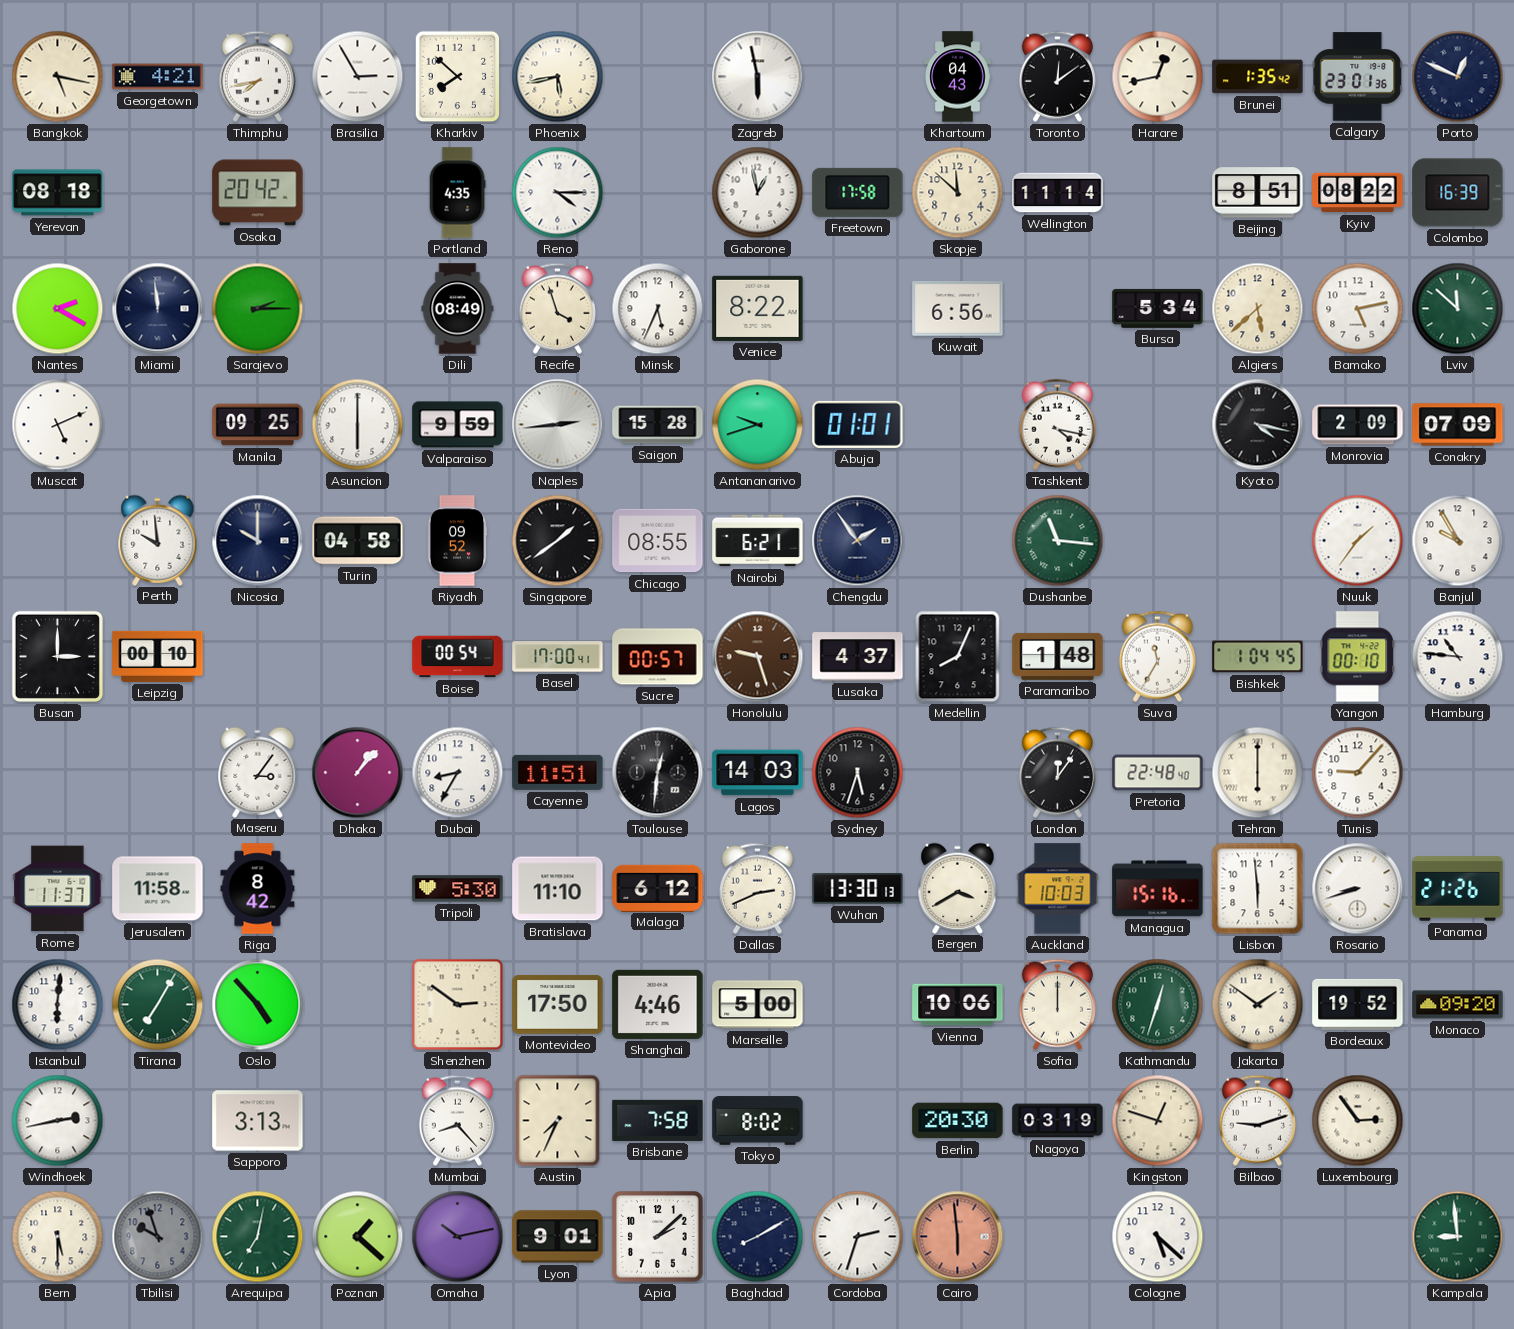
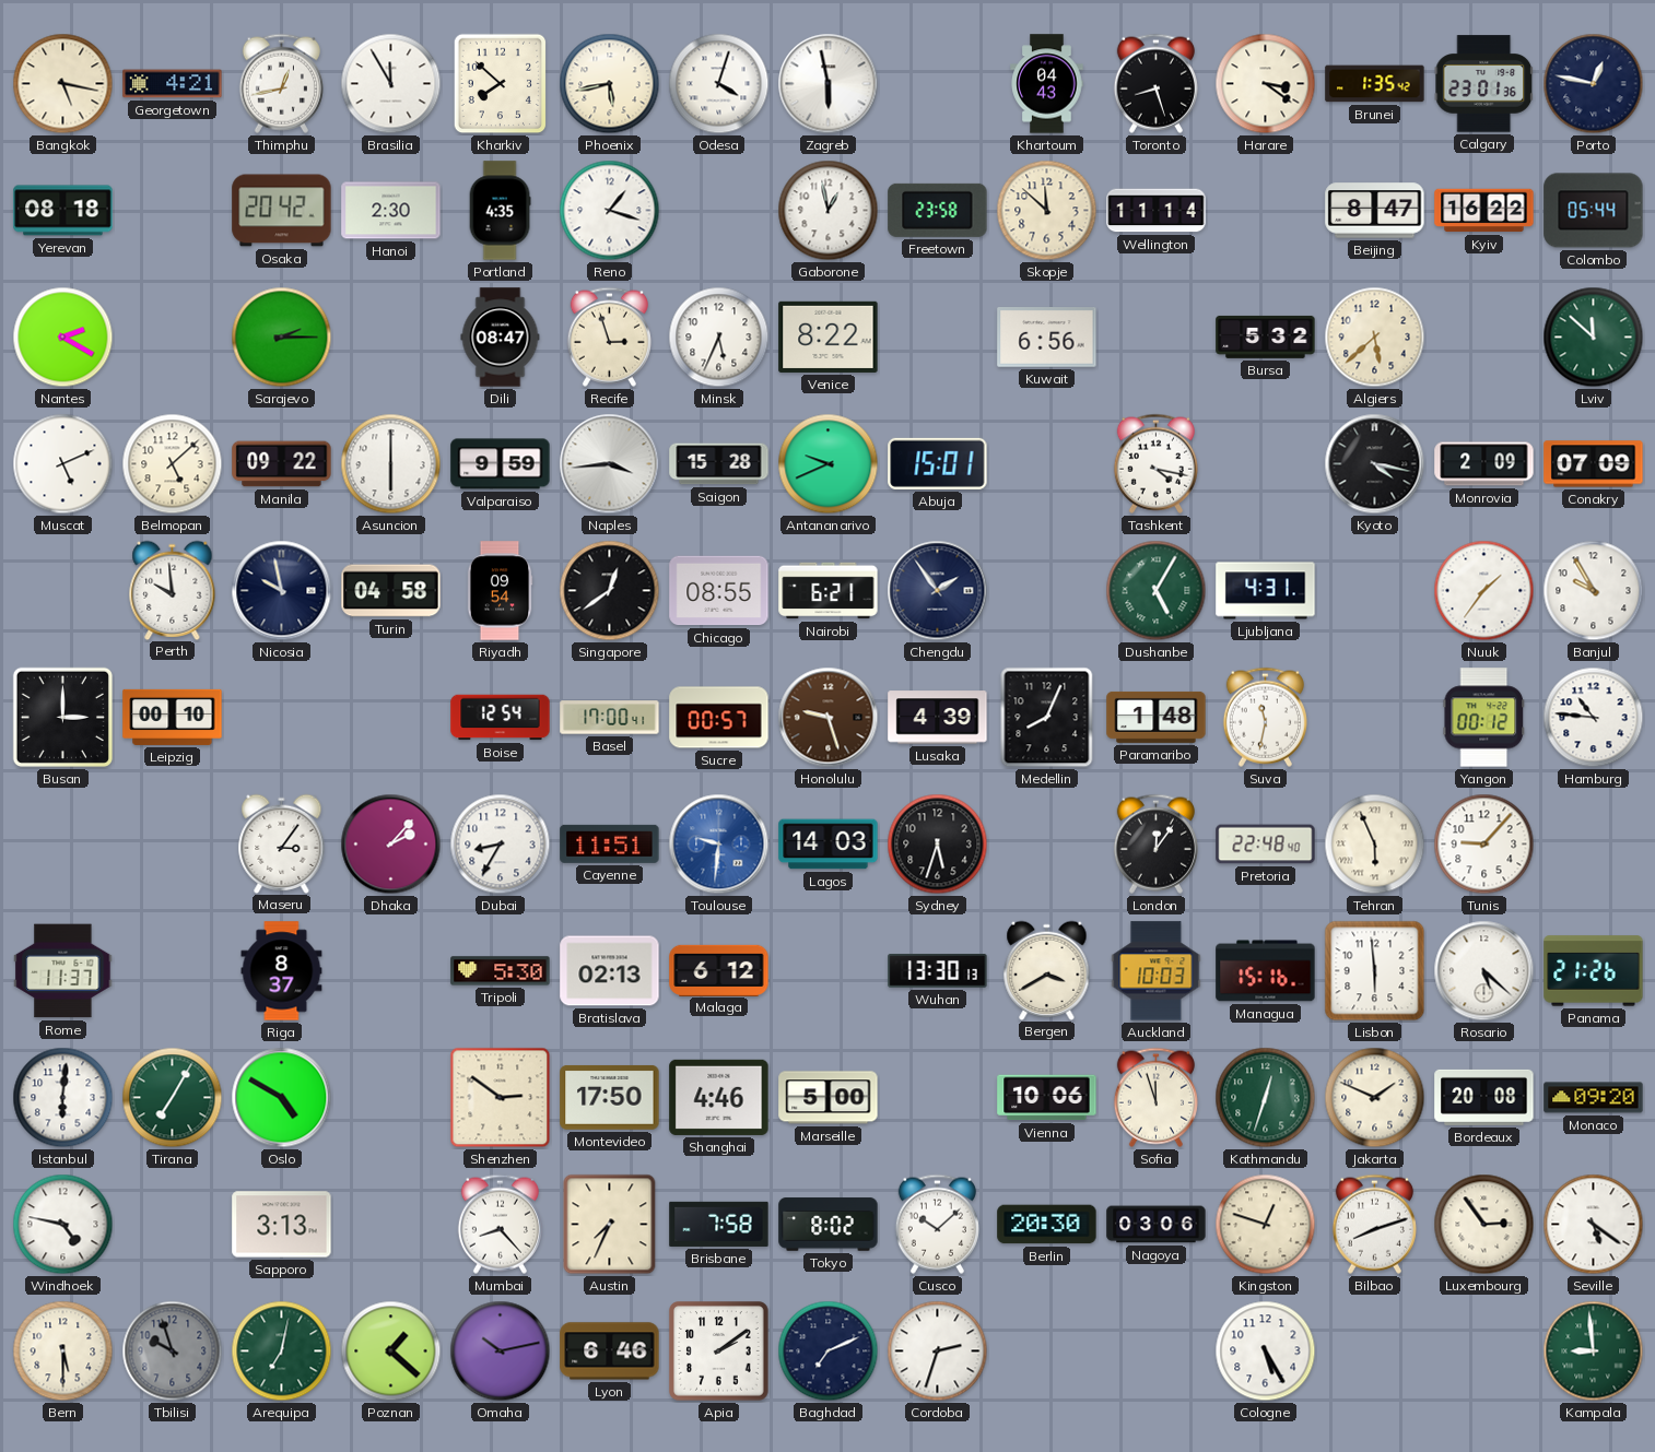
Thimphu: 7:43 -> 12:43
Brasilia: 2:55 -> 11:55
Odesa: none -> 4:03
Toronto: 12:09 -> 8:27
Harare: 12:43 -> 3:21
Porto: 12:49 -> 12:47
Hanoi: none -> 2:30
Reno: 4:15 -> 1:18
Freetown: 17:58 -> 23:58
Beijing: 8:51 -> 8:47
Kyiv: 08:22 -> 16:22
Colombo: 16:39 -> 05:44
Miami: 11:59 -> none
Dili: 08:49 -> 08:47
Recife: 3:57 -> 2:57
Bursa: 5:34 -> 5:32
Bamako: 5:13 -> none
Belmopan: none -> 5:08
Manila: 09:25 -> 09:22
Naples: 2:44 -> 3:44
Antananarivo: 9:42 -> 9:41
Abuja: 01:01 -> 15:01
Nicosia: 10:00 -> 9:58
Riyadh: 09:52 -> 09:54
Singapore: 1:39 -> 12:39
Dushanbe: 11:16 -> 5:05
Ljubljana: none -> 4:31
Boise: 00:54 -> 12:54
Lusaka: 4:37 -> 4:39
Suva: 11:35 -> 11:32
Bishkek: 1:04 -> none
Yangon: 00:10 -> 00:12
Dhaka: 1:07 -> 2:07
Toulouse: 12:31 -> 9:31
Toulouse dial: black -> blue
Tehran: 6:00 -> 5:56
Jerusalem: 11:58 -> none
Riga: 8:42 -> 8:37
Bratislava: 11:10 -> 02:13
Dallas: 2:41 -> none
Rosario: 8:42 -> 5:22
Oslo: 4:53 -> 4:50
Sofia: 12:00 -> 11:57
Jakarta: 1:51 -> 1:49
Bordeaux: 19:52 -> 20:08
Windhoek: 2:43 -> 4:47
Cusco: none -> 10:08
Nagoya: 03:19 -> 03:06
Bilbao: 9:12 -> 8:12
Seville: none -> 5:21
Lyon: 9:01 -> 6:46
Apia: 2:08 -> 2:09
Baghdad: 8:10 -> 7:11
Cairo: 5:59 -> none
Cologne: 5:22 -> 5:25
